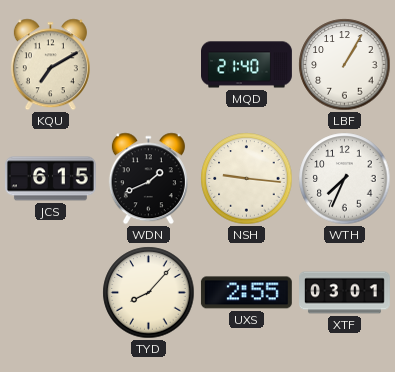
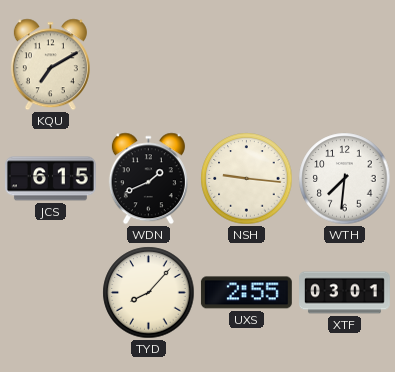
MQD: 21:40 -> none
LBF: 1:05 -> none
WTH: 7:34 -> 7:31
